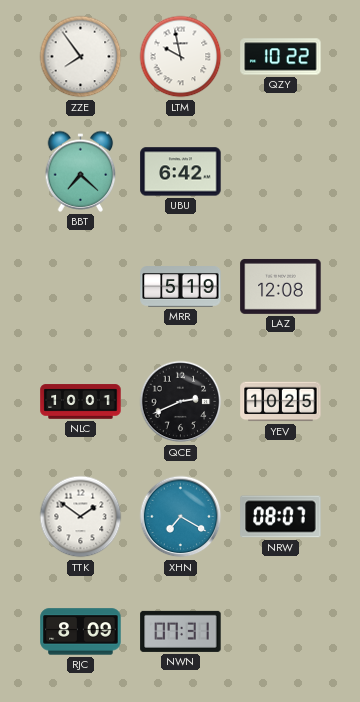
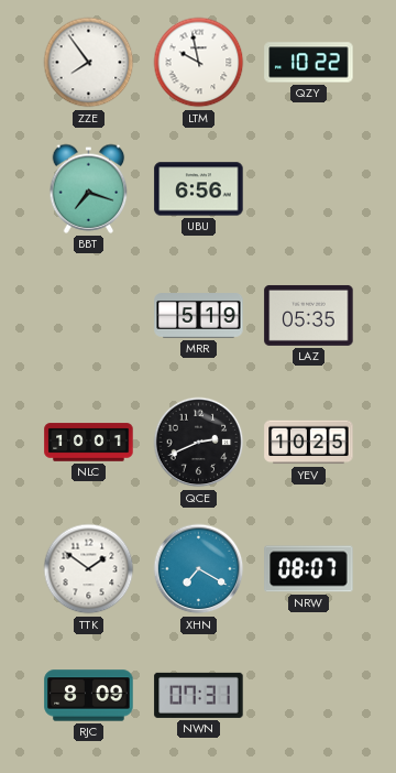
BBT: 7:22 -> 7:18
UBU: 6:42 -> 6:56
LAZ: 12:08 -> 05:35
